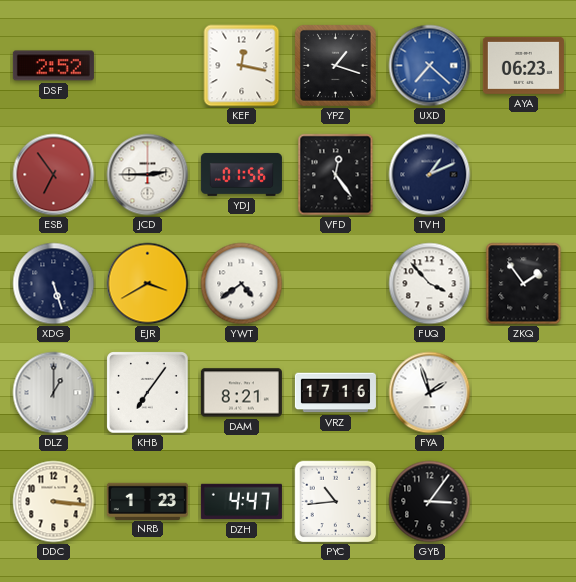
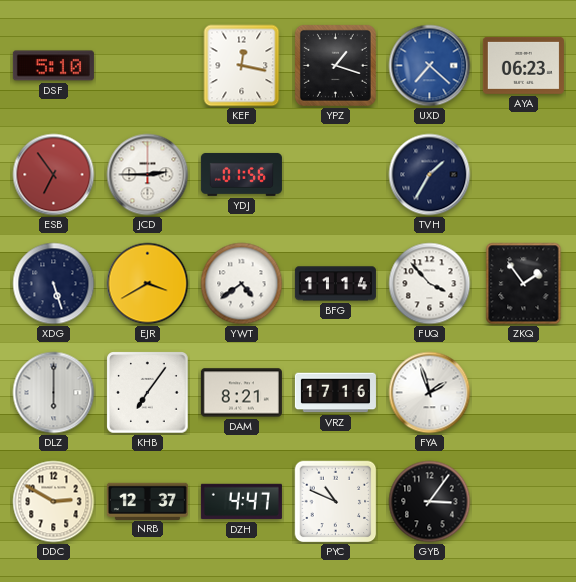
DSF: 2:52 -> 5:10
VFD: 12:24 -> none
TVH: 1:11 -> 1:35
BFG: none -> 11:14
DLZ: 1:00 -> 6:00
DDC: 3:16 -> 2:50
NRB: 1:23 -> 12:37
PYC: 10:44 -> 10:49
